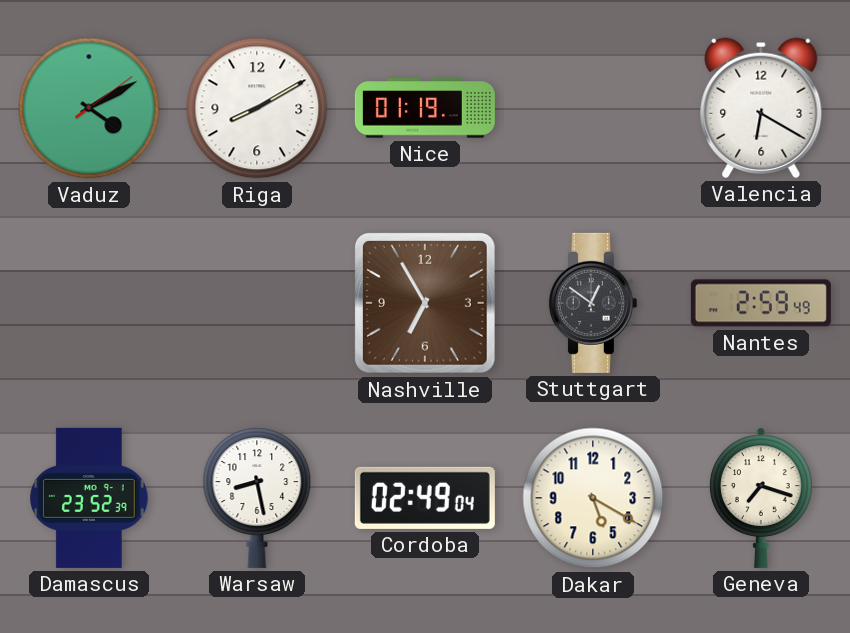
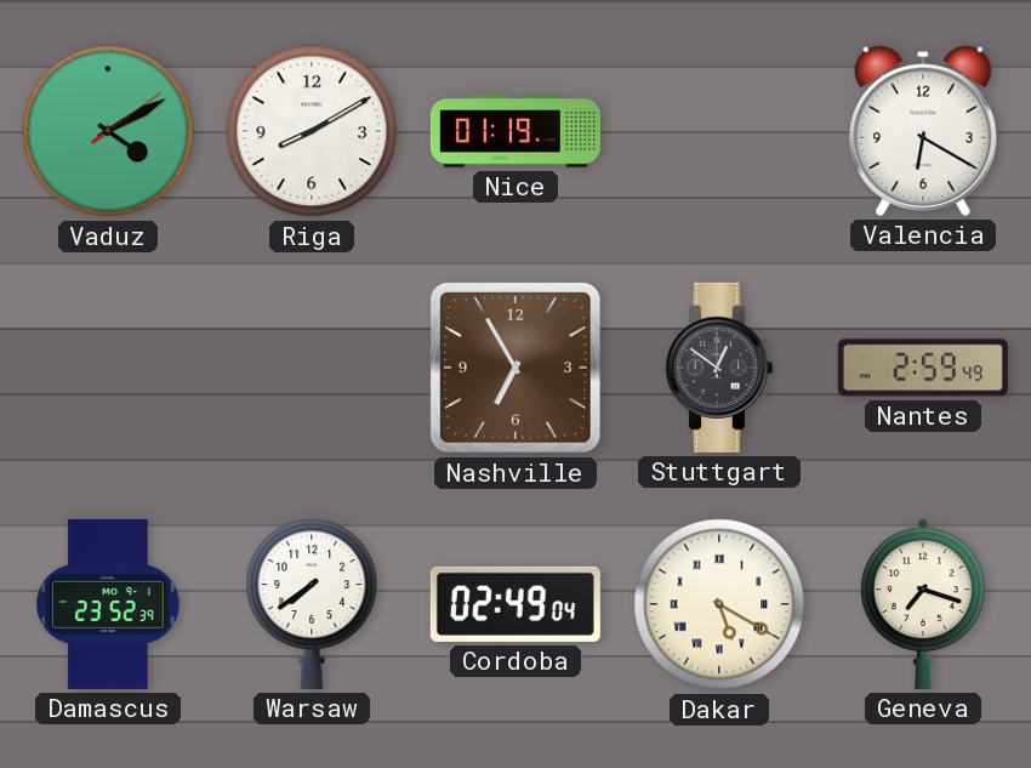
Warsaw: 8:28 -> 7:39
Dakar numerals: Arabic -> Roman
